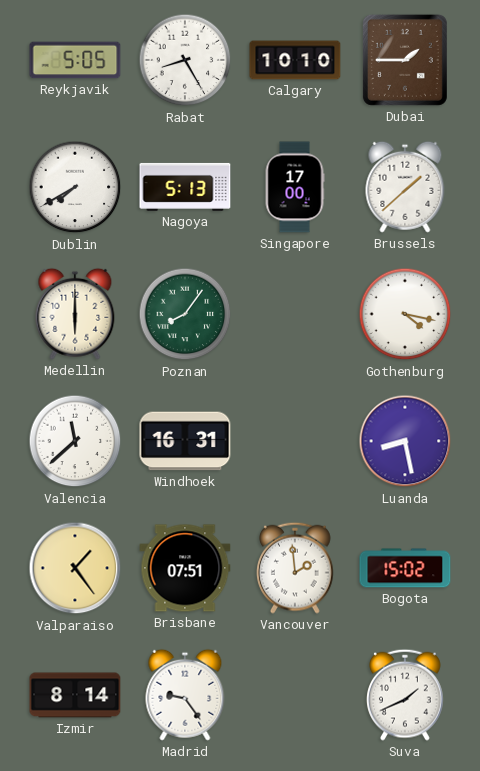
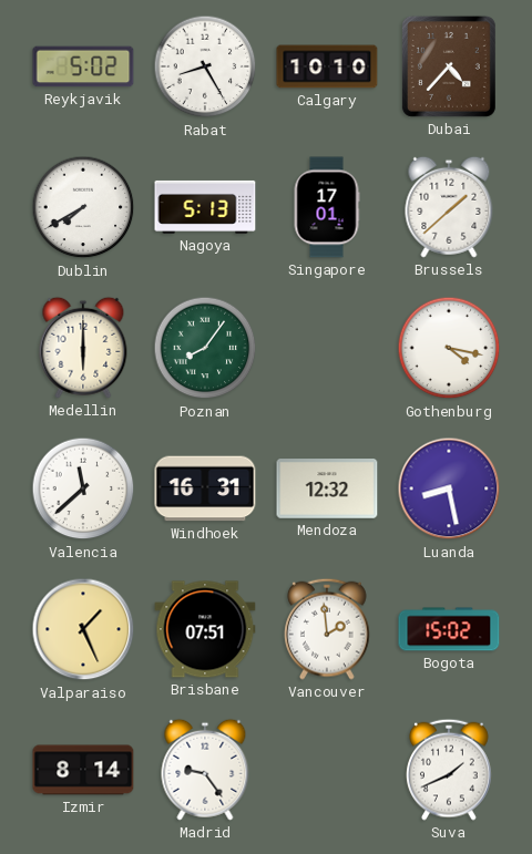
Reykjavik: 5:05 -> 5:02
Dubai: 1:45 -> 4:37
Singapore: 17:00 -> 17:01
Mendoza: none -> 12:32
Valparaiso: 1:24 -> 1:26
